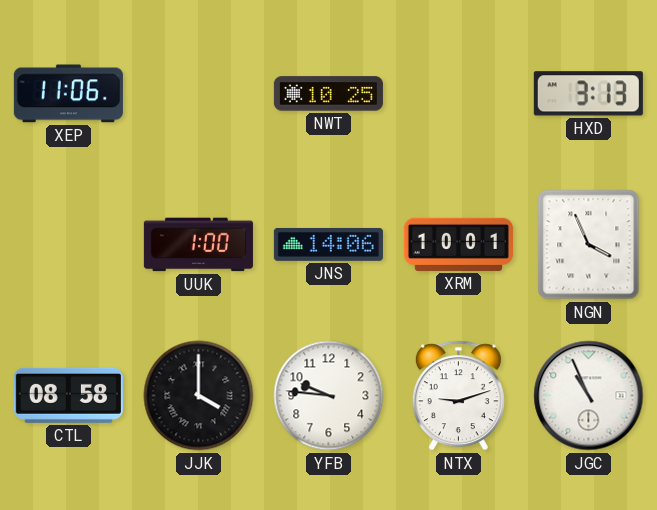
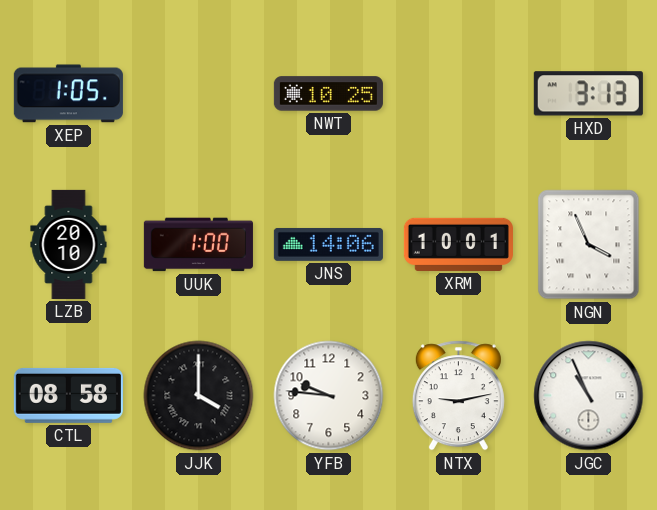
XEP: 11:06 -> 1:05
LZB: none -> 20:10
NTX: 9:12 -> 9:13
